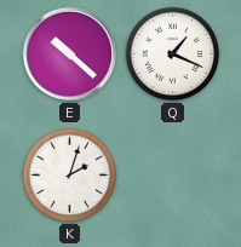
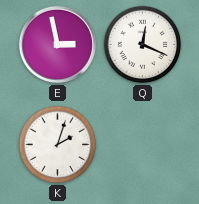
E: 10:22 -> 2:58
Q: 1:19 -> 12:19
